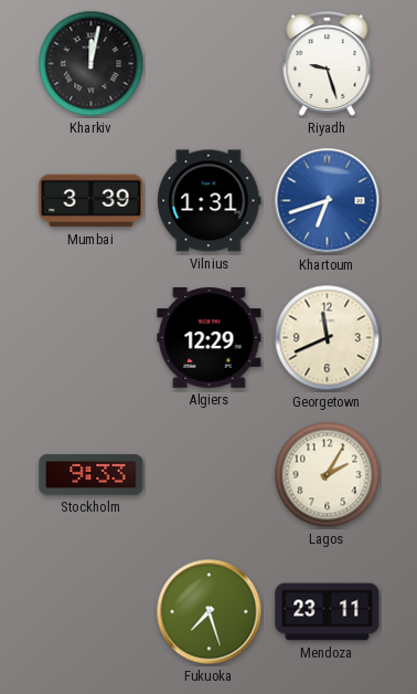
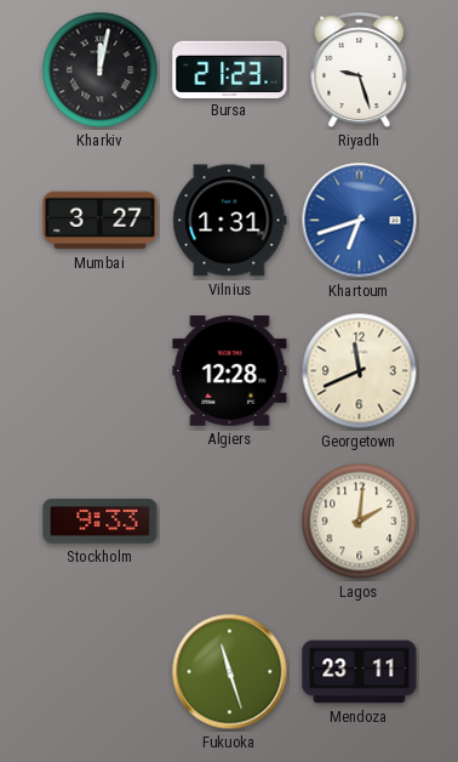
Bursa: none -> 21:23
Mumbai: 3:39 -> 3:27
Algiers: 12:29 -> 12:28
Lagos: 2:05 -> 2:01
Fukuoka: 7:27 -> 11:27
